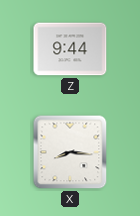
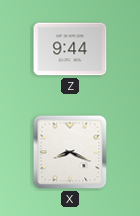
X: 8:16 -> 8:19
